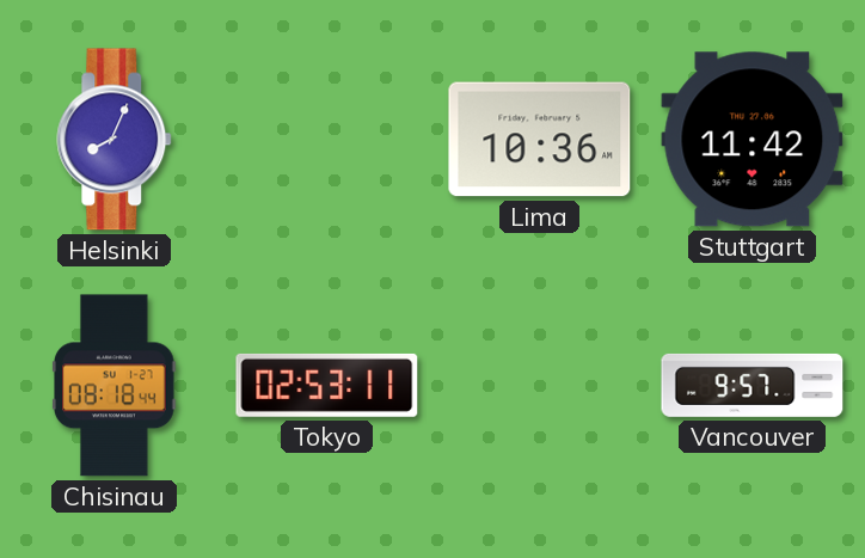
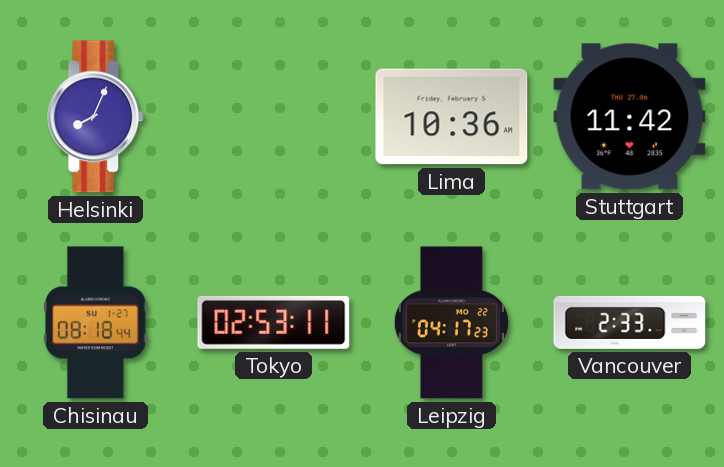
Leipzig: none -> 04:17
Vancouver: 9:57 -> 2:33
